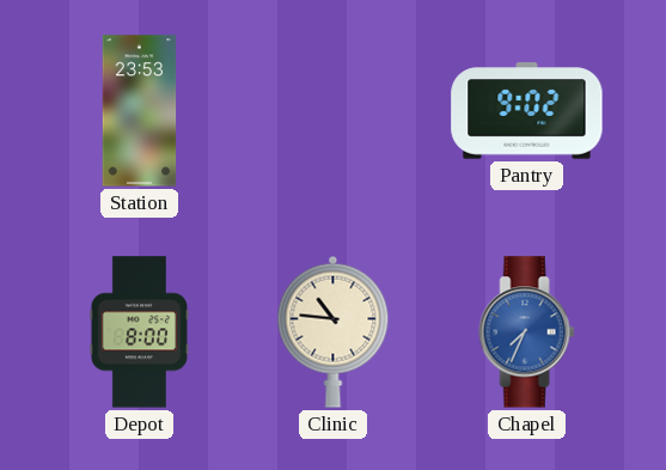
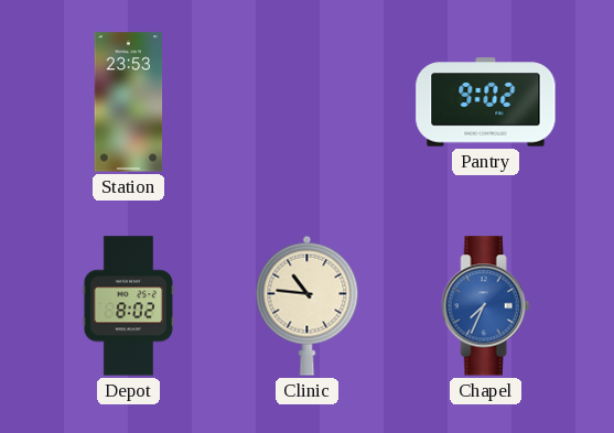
Depot: 8:00 -> 8:02
